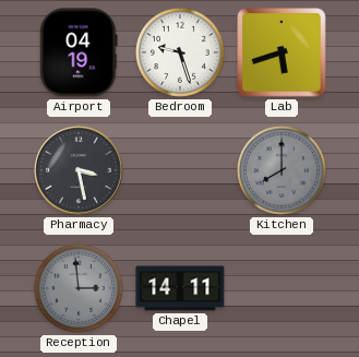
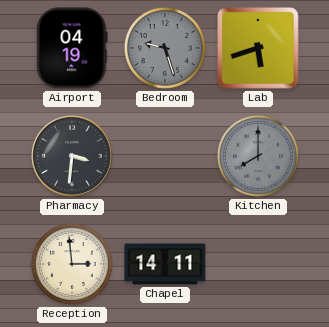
Bedroom dial: white -> grey
Pharmacy: 3:28 -> 3:31
Reception dial: grey -> cream
